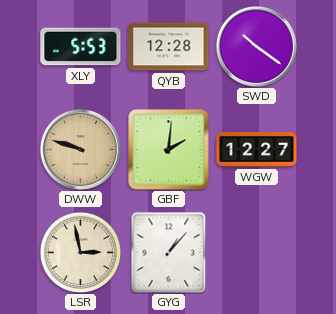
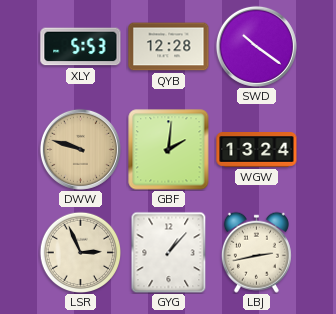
WGW: 12:27 -> 13:24
LSR: 2:58 -> 2:56
LBJ: none -> 2:43
